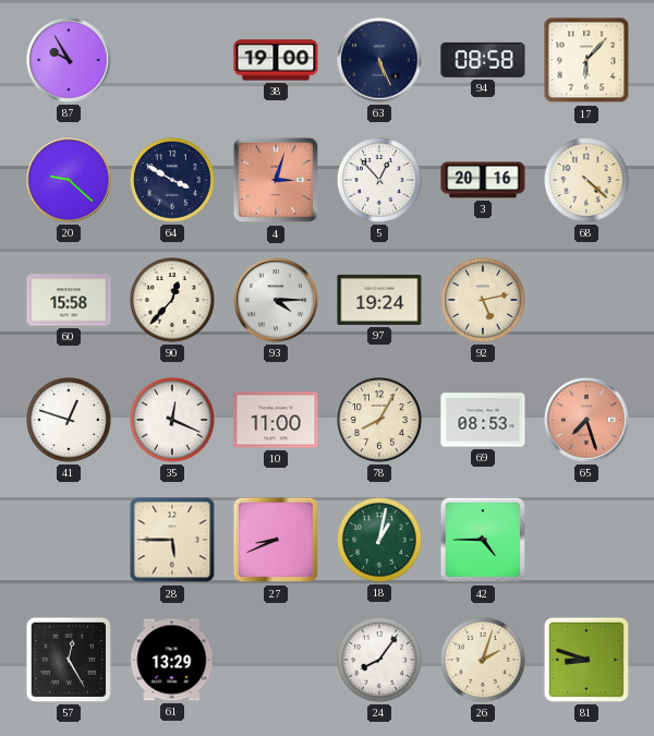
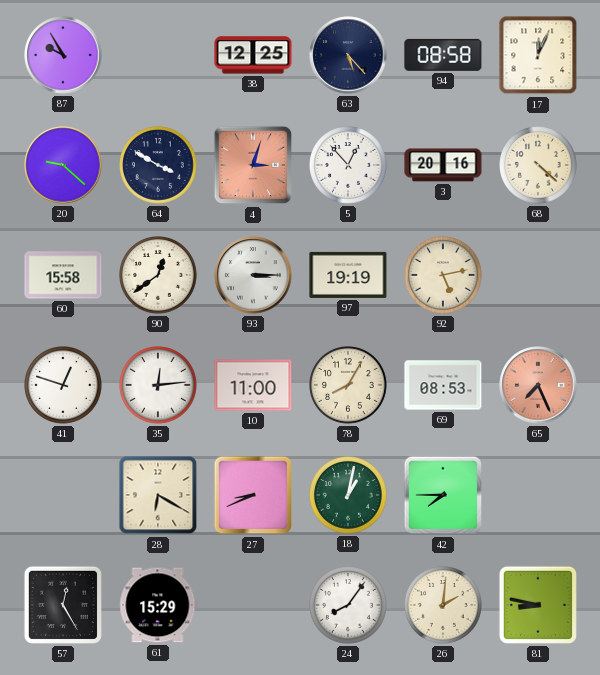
38: 19:00 -> 12:25
63: 5:26 -> 5:23
17: 6:07 -> 12:04
90: 12:37 -> 12:39
93: 4:15 -> 3:15
97: 19:24 -> 19:19
35: 12:19 -> 12:14
65: 7:27 -> 7:26
28: 5:45 -> 6:20
42: 4:45 -> 7:45
61: 13:29 -> 15:29
26: 2:03 -> 2:01
81: 8:48 -> 8:47
